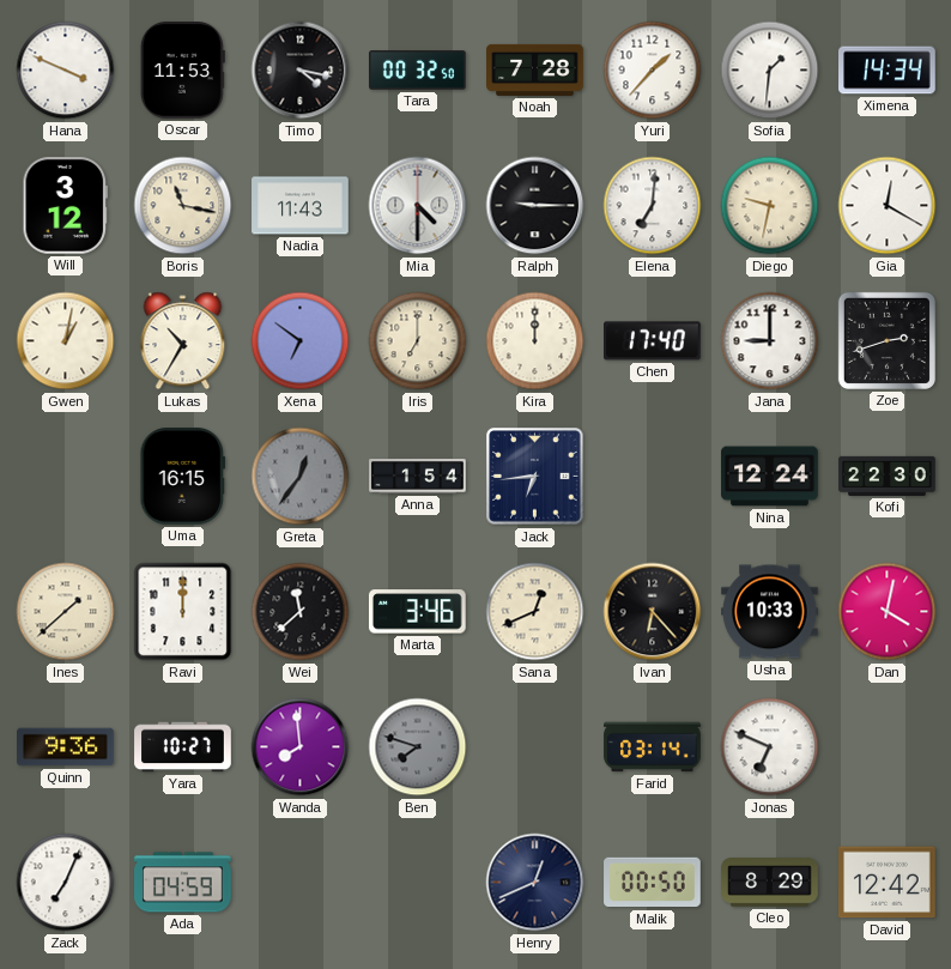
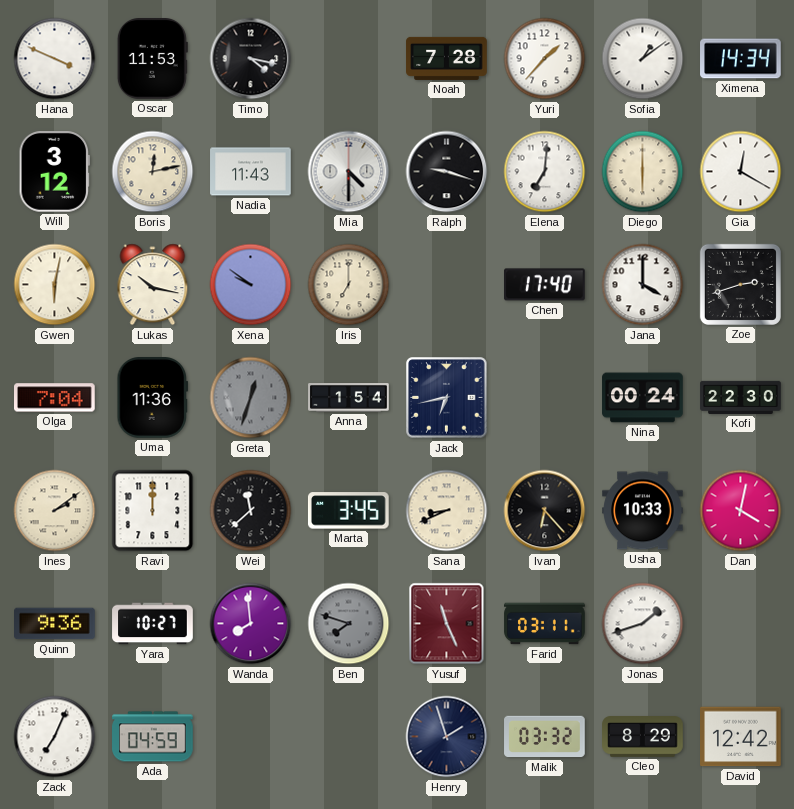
Tara: 00:32 -> none
Sofia: 1:31 -> 1:09
Boris: 11:17 -> 12:13
Ralph: 9:15 -> 9:18
Diego: 9:32 -> 6:00
Gwen: 1:02 -> 6:02
Lukas: 10:35 -> 10:17
Xena: 6:51 -> 9:51
Kira: 12:00 -> none
Jana: 9:00 -> 4:00
Olga: none -> 7:04
Uma: 16:15 -> 11:36
Greta: 12:36 -> 12:33
Jack: 6:44 -> 6:43
Nina: 12:24 -> 00:24
Ines: 1:38 -> 2:09
Marta: 3:46 -> 3:45
Sana: 12:41 -> 8:41
Yusuf: none -> 11:26
Farid: 03:14 -> 03:11
Jonas: 6:49 -> 1:42
Henry: 12:41 -> 1:57
Malik: 00:50 -> 03:32
